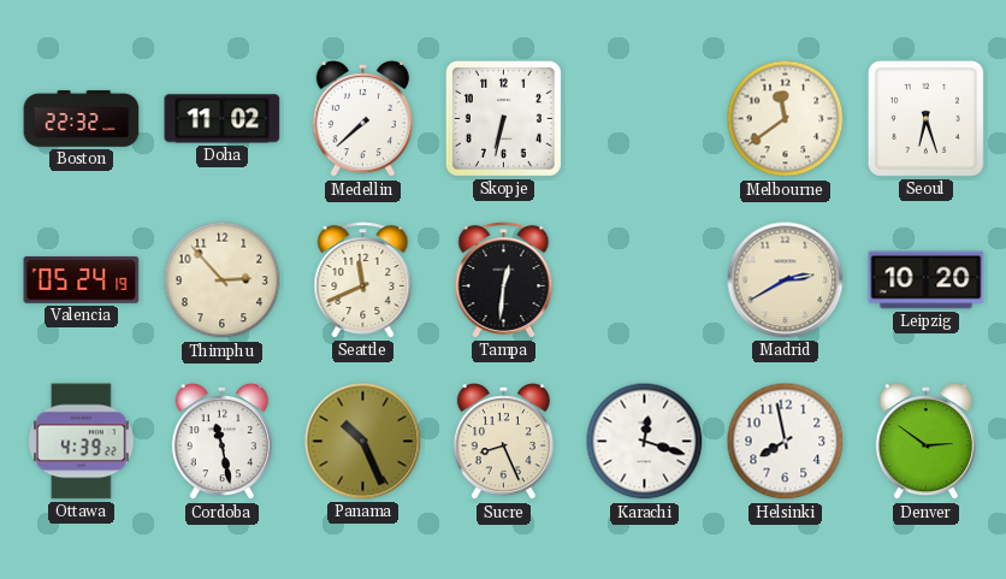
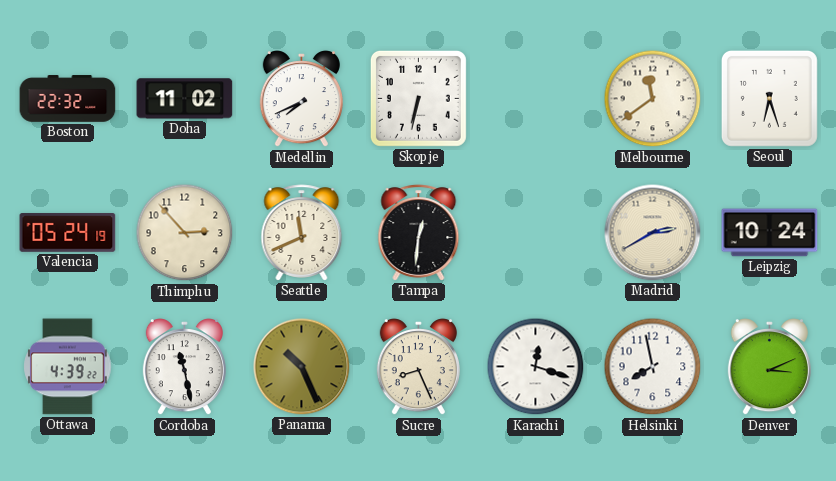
Medellin: 7:38 -> 7:41
Leipzig: 10:20 -> 10:24
Denver: 2:51 -> 3:11
